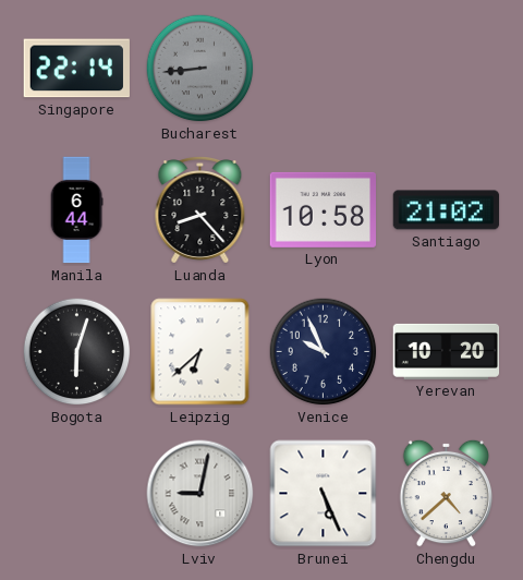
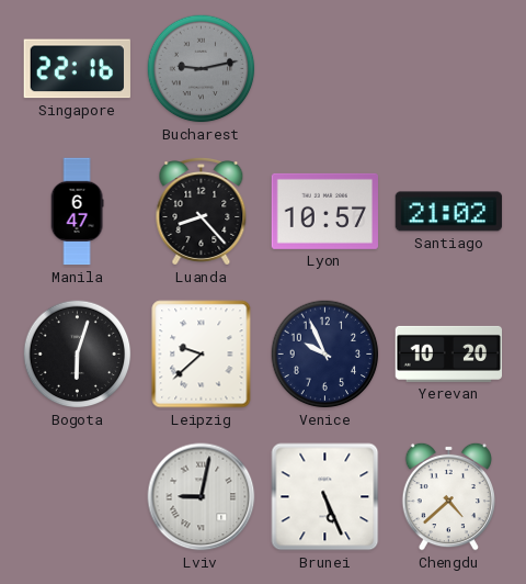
Singapore: 22:14 -> 22:16
Bucharest: 8:44 -> 9:13
Manila: 6:44 -> 6:47
Lyon: 10:58 -> 10:57
Leipzig: 6:38 -> 9:38
